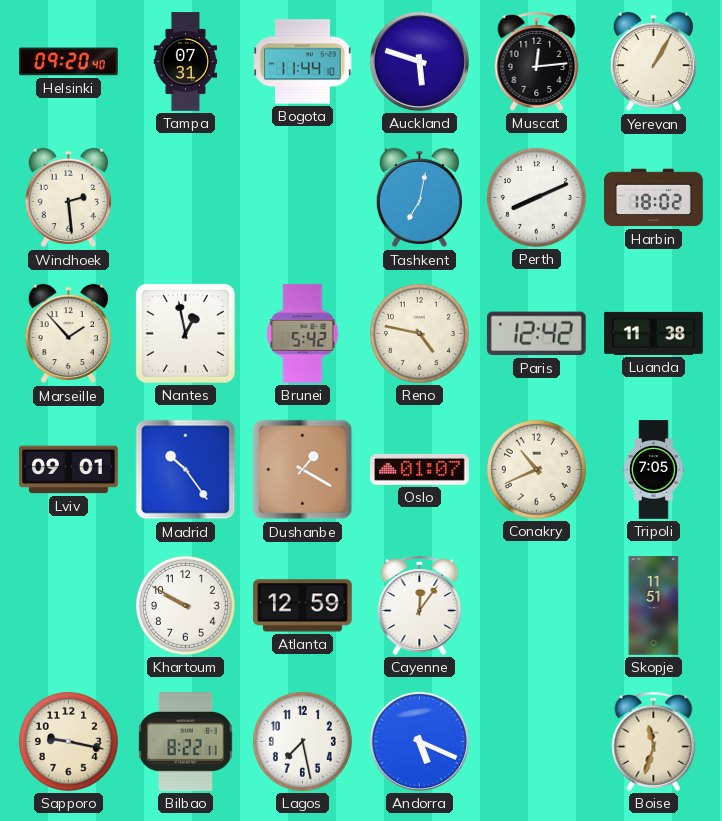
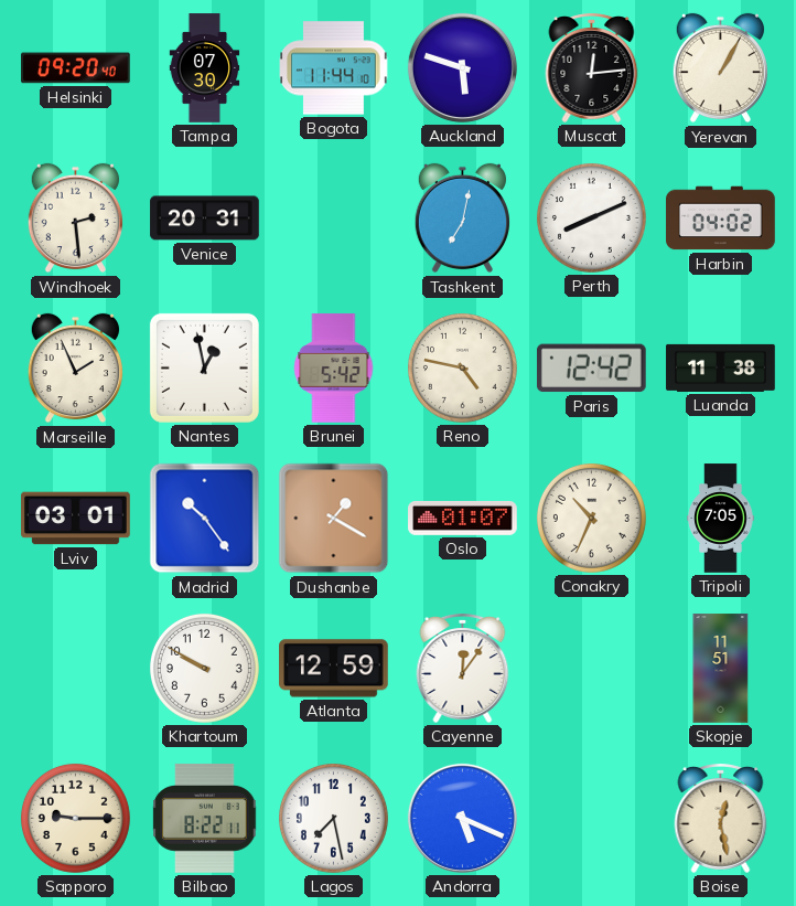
Tampa: 07:31 -> 07:30
Venice: none -> 20:31
Harbin: 18:02 -> 04:02
Marseille: 1:53 -> 1:56
Lviv: 09:01 -> 03:01
Conakry: 10:41 -> 10:34
Sapporo: 9:17 -> 9:15
Boise: 11:33 -> 12:28
